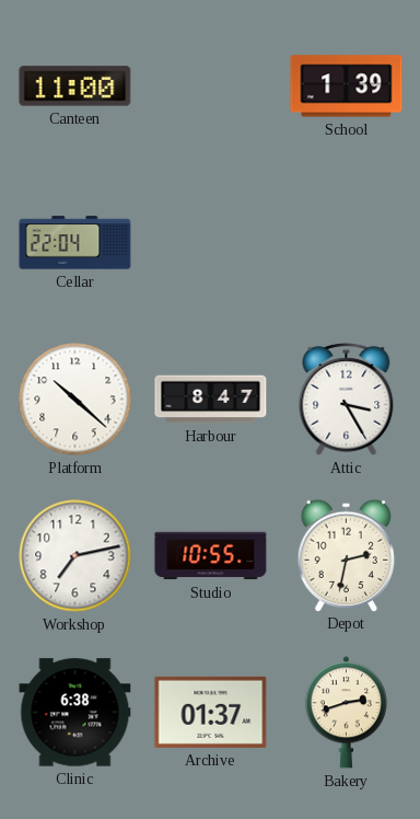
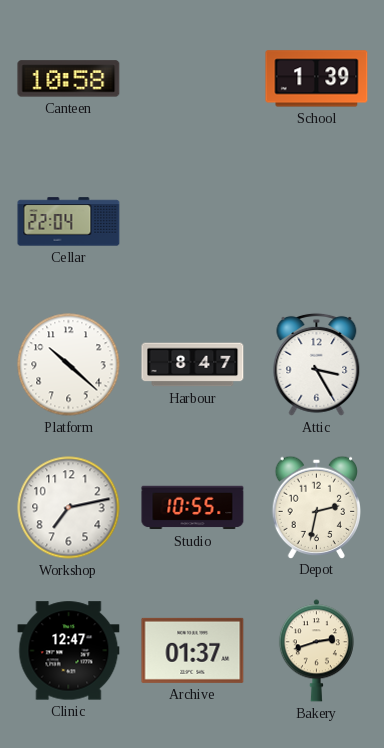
Canteen: 11:00 -> 10:58
Clinic: 6:38 -> 12:47
